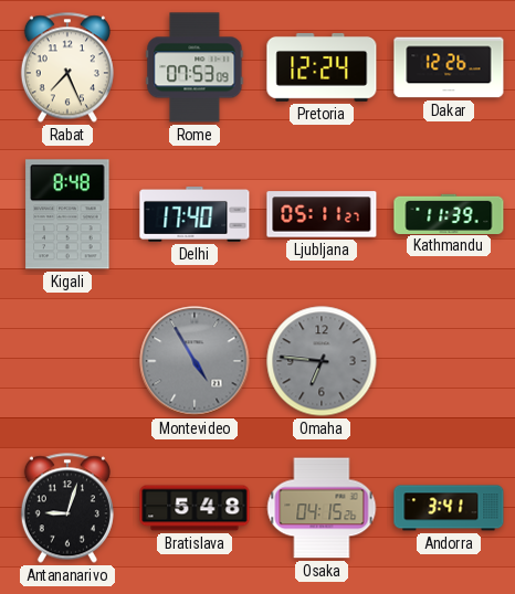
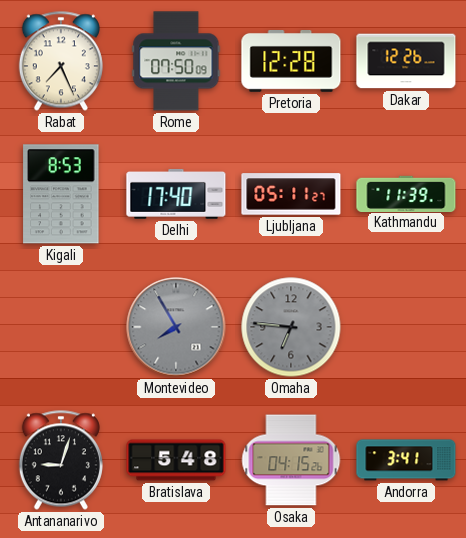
Rome: 07:53 -> 07:50
Pretoria: 12:24 -> 12:28
Kigali: 8:48 -> 8:53
Montevideo: 4:55 -> 7:55
